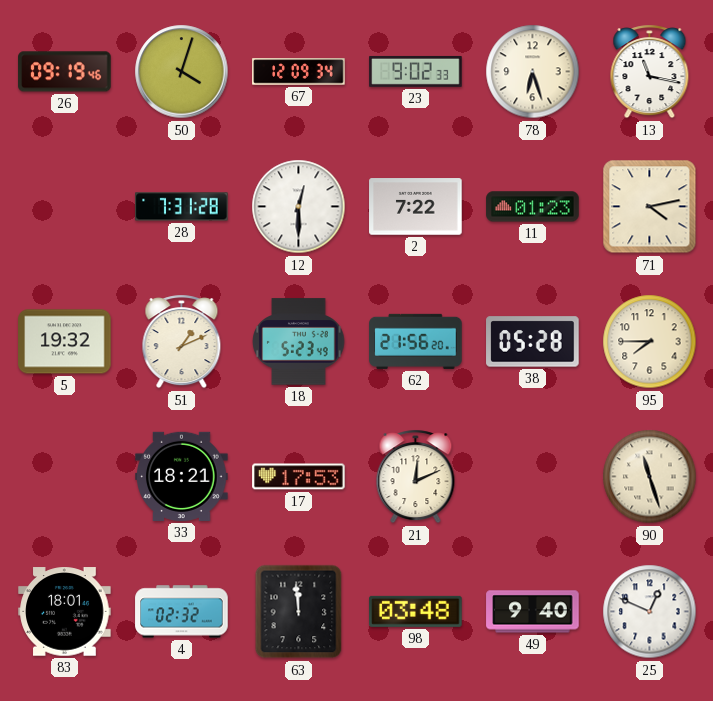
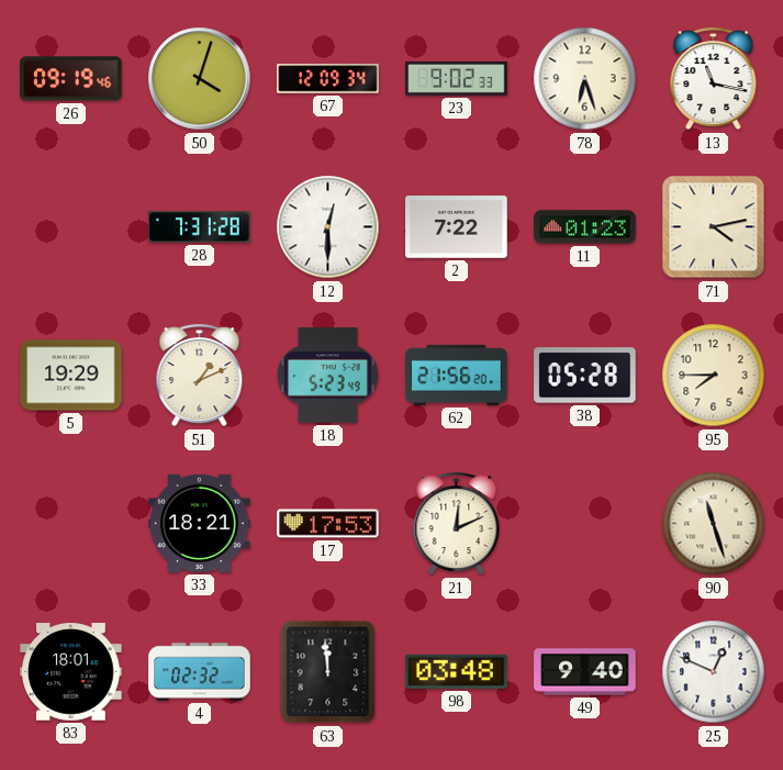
5: 19:32 -> 19:29
